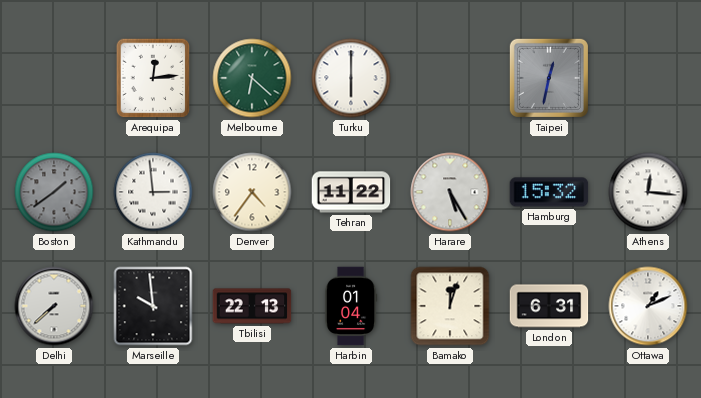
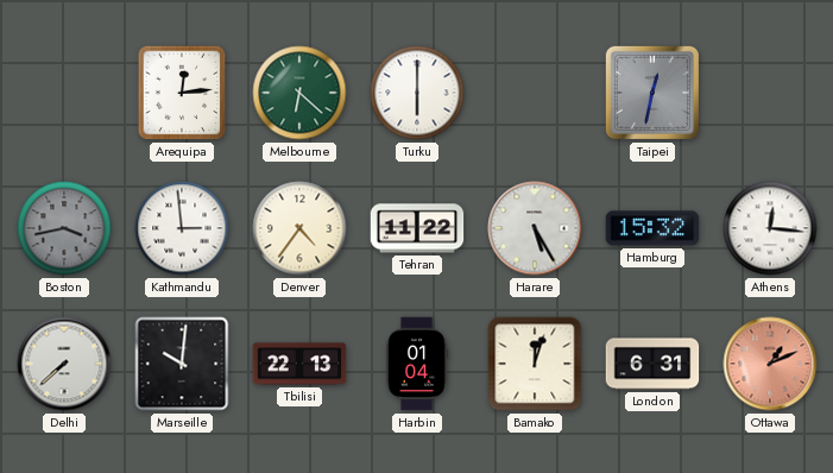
Boston: 1:39 -> 3:43
Marseille: 9:59 -> 10:01
Ottawa dial: white -> salmon
